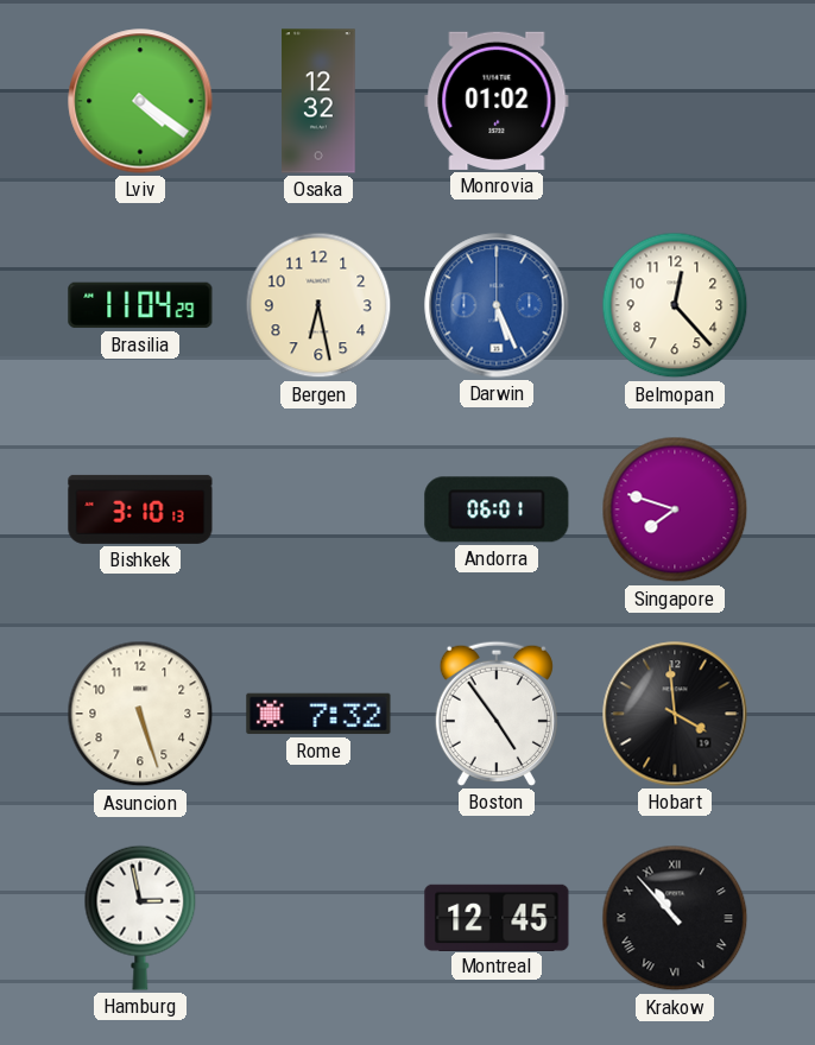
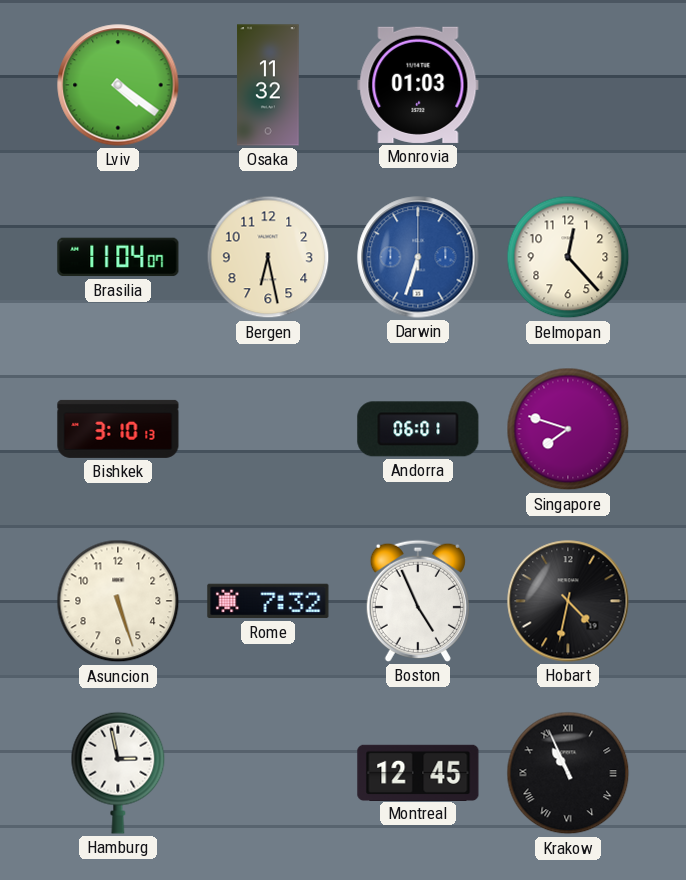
Osaka: 12:32 -> 11:32
Monrovia: 01:02 -> 01:03
Brasilia: 11:04:29 -> 11:04:07
Darwin: 5:26 -> 6:33
Boston: 4:54 -> 4:56
Hobart: 3:59 -> 4:32
Krakow: 10:53 -> 10:56
